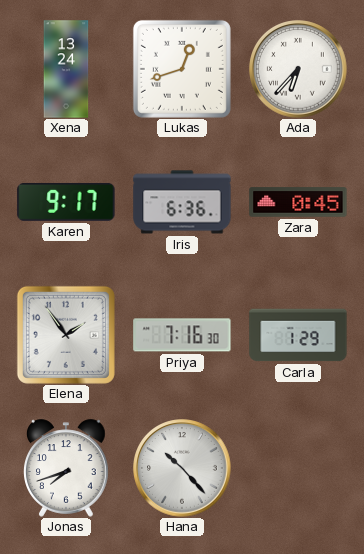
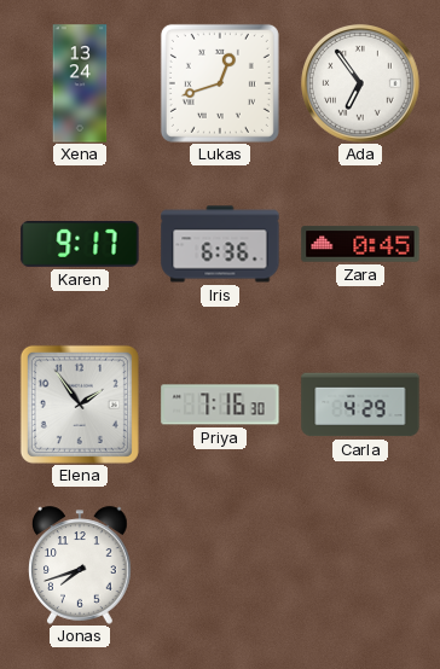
Ada: 6:37 -> 6:54
Carla: 1:29 -> 4:29
Hana: 10:23 -> none
